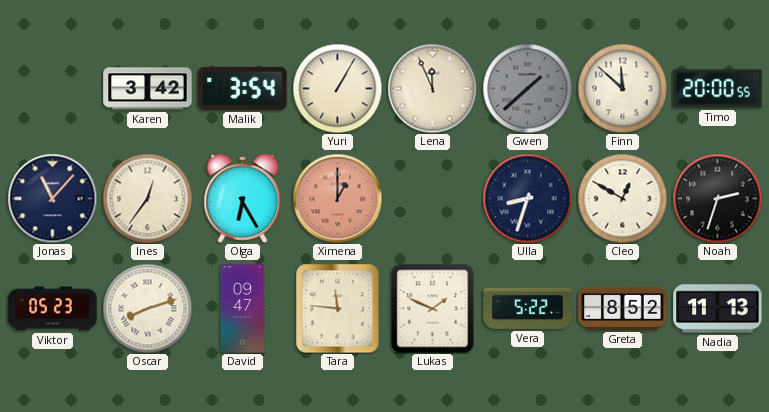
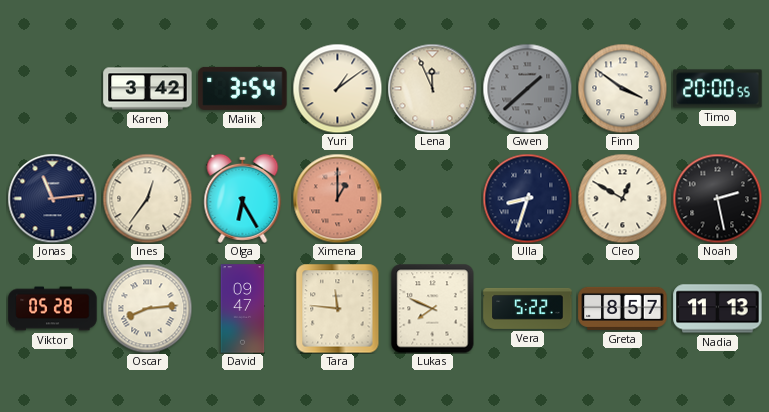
Yuri: 1:05 -> 1:09
Finn: 11:52 -> 3:51
Jonas: 11:07 -> 11:14
Noah: 2:33 -> 2:28
Viktor: 05:23 -> 05:28
Oscar: 8:12 -> 8:14
Lukas: 1:49 -> 7:49
Greta: 8:52 -> 8:57
